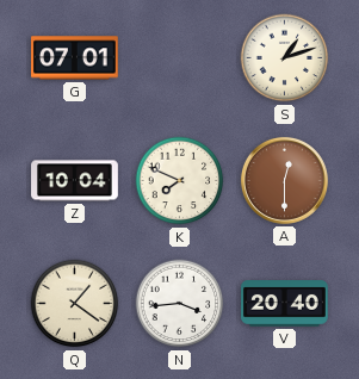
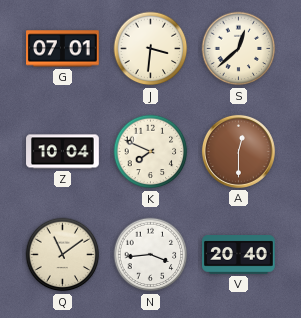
J: none -> 3:31
S: 1:12 -> 12:38
Q: 1:21 -> 11:09
